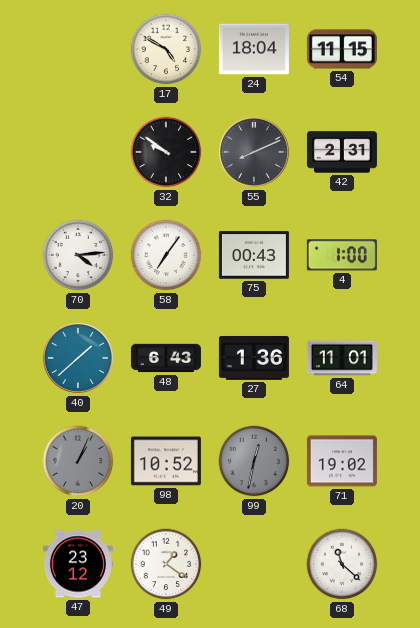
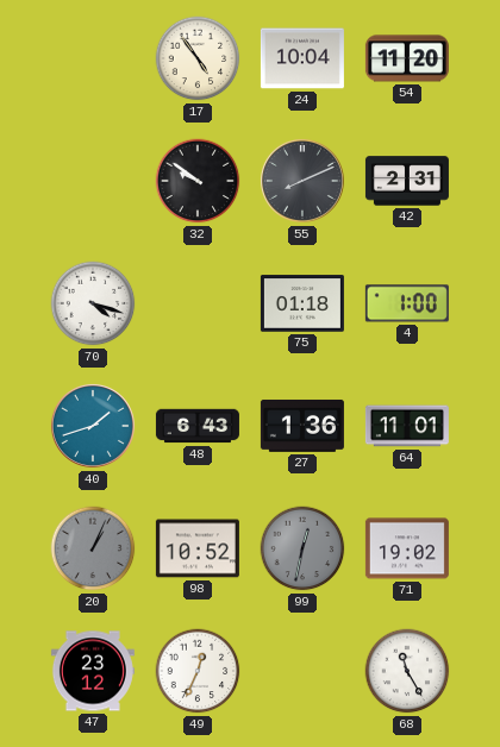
17: 4:50 -> 4:54
24: 18:04 -> 10:04
54: 11:15 -> 11:20
70: 4:14 -> 4:18
58: 7:06 -> none
75: 00:43 -> 01:18
40: 1:38 -> 1:42
49: 1:21 -> 12:34
68: 11:22 -> 11:25
